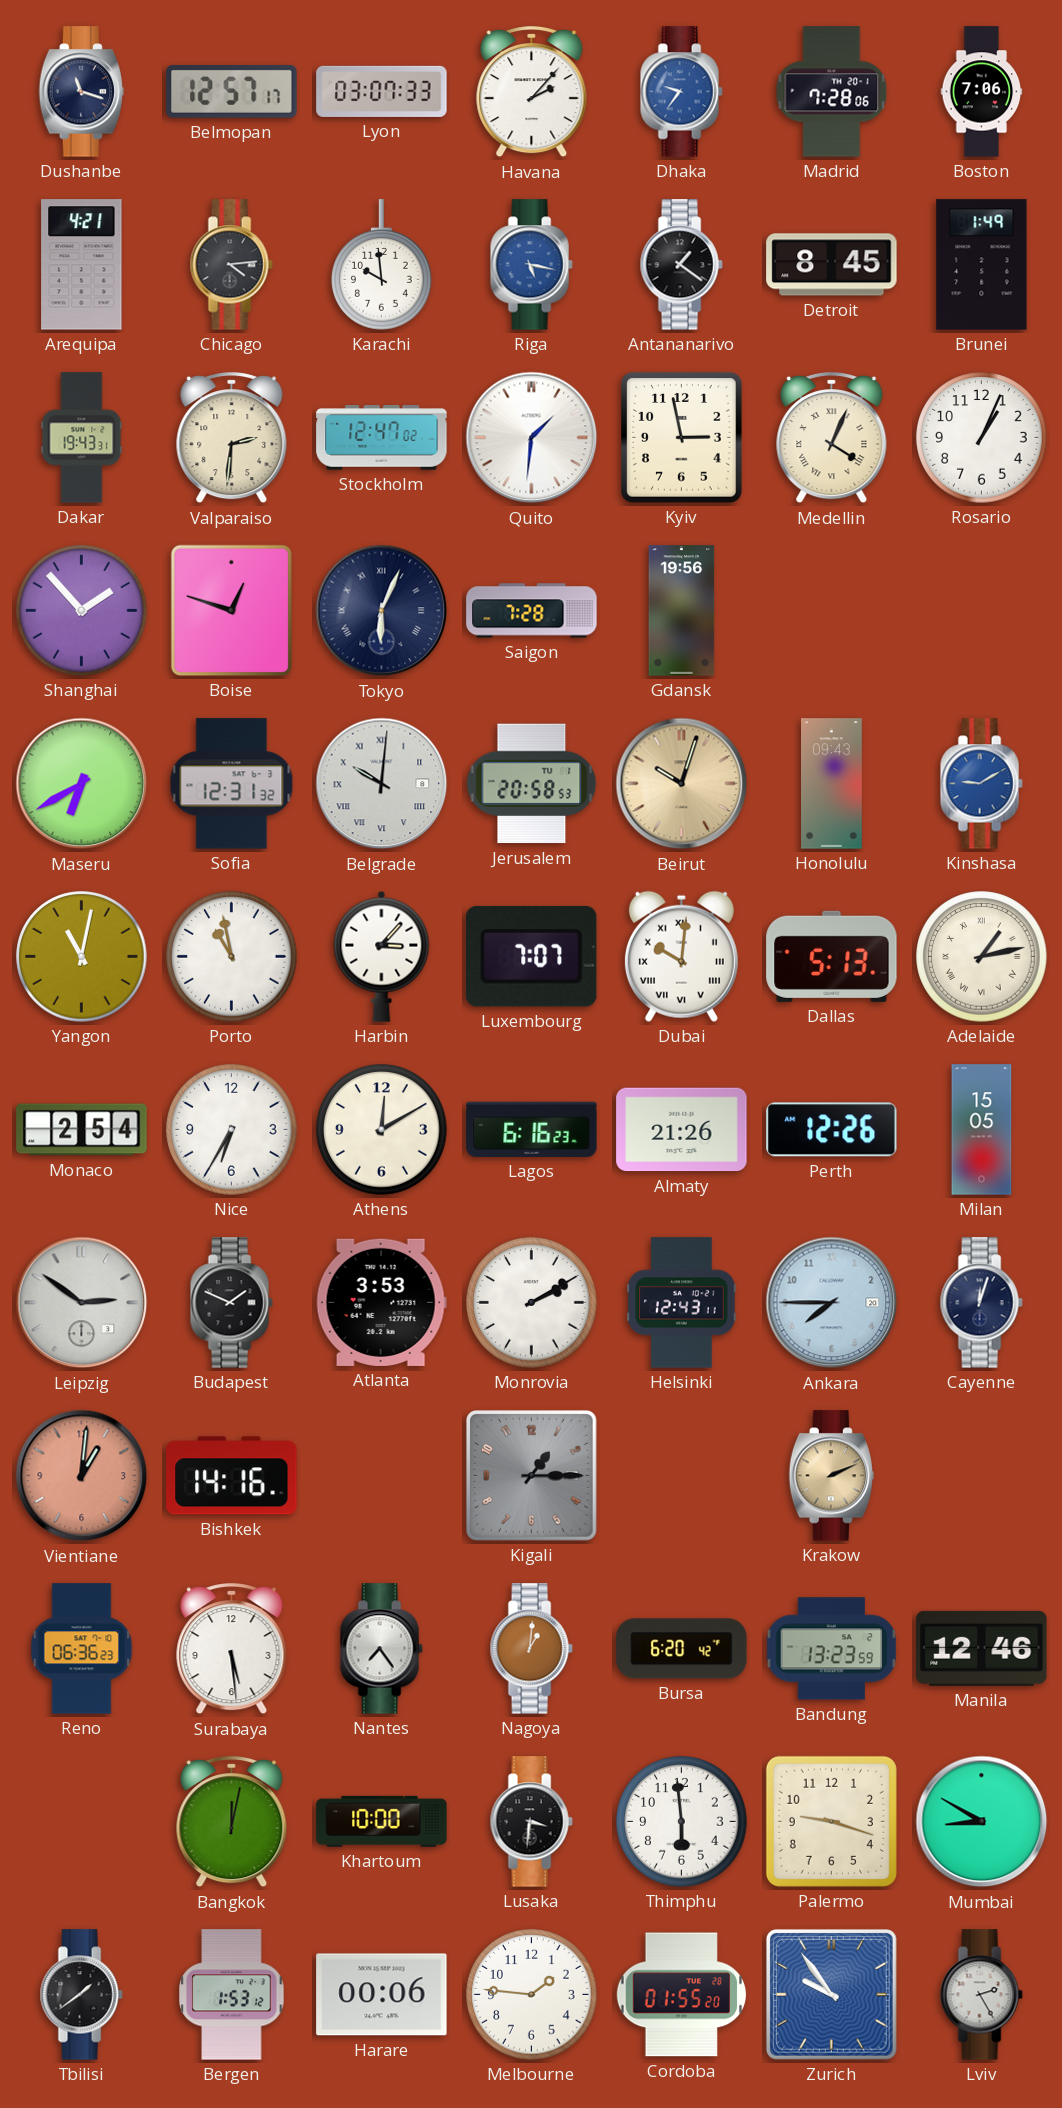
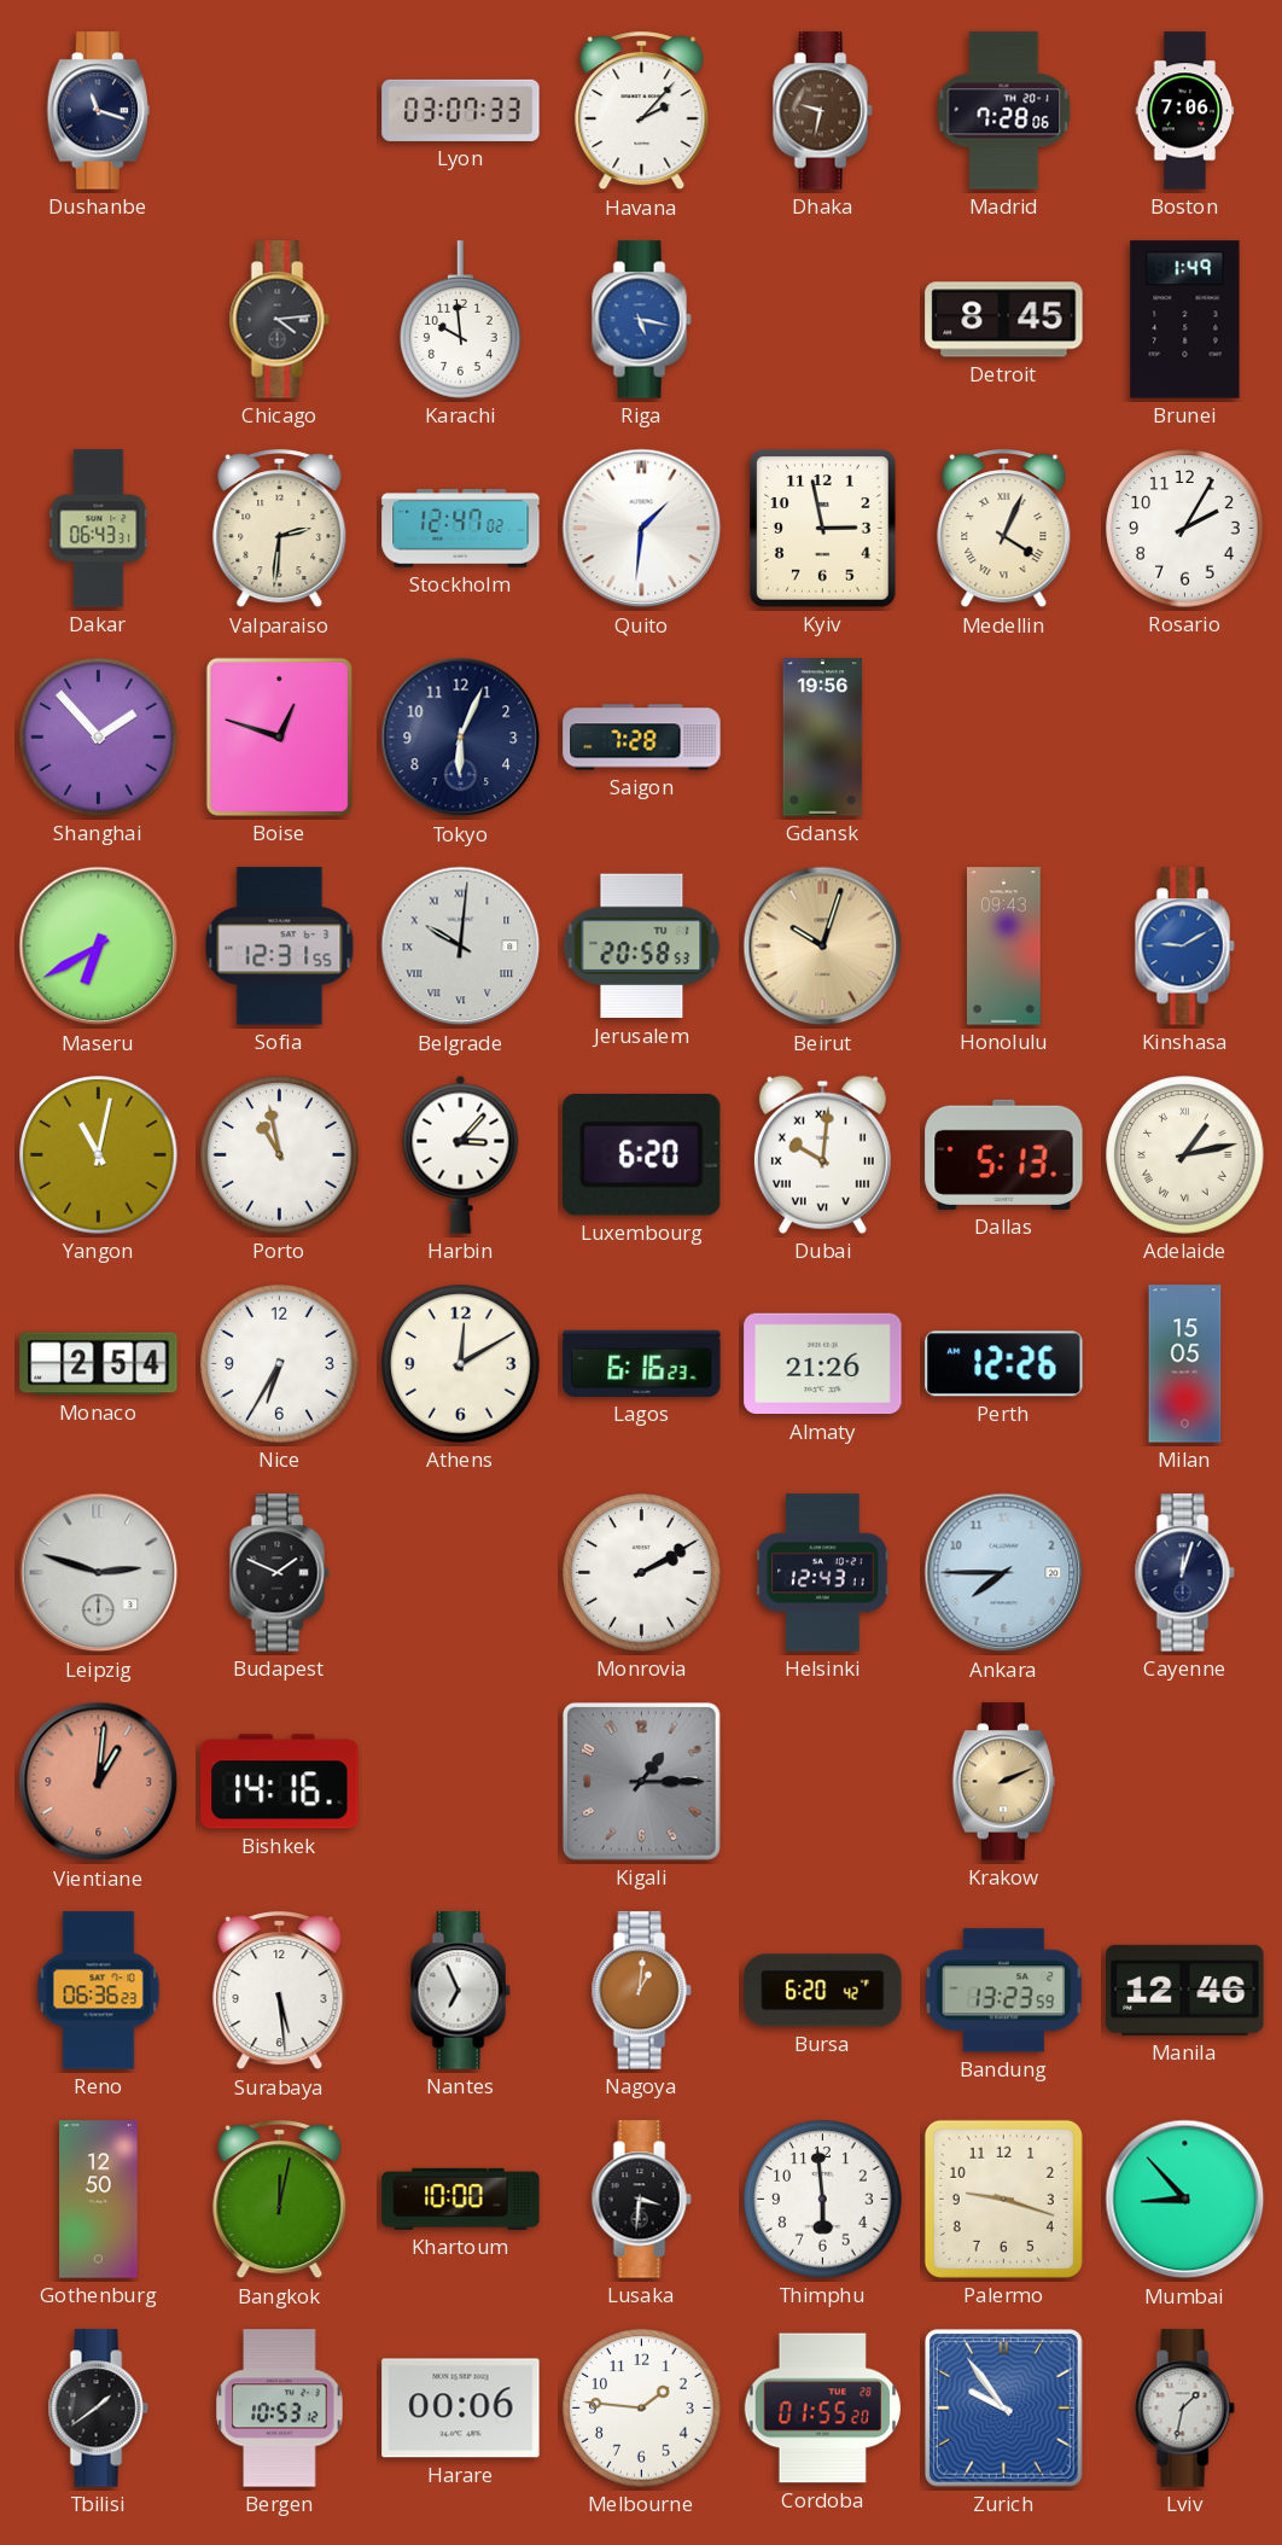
Belmopan: 12:57 -> none
Dhaka: 9:36 -> 9:32
Dhaka dial: blue -> brown
Arequipa: 4:21 -> none
Antananarivo: 1:21 -> none
Dakar: 19:43 -> 06:43
Rosario: 1:04 -> 2:05
Tokyo numerals: Roman -> Arabic
Sofia: 12:31:32 -> 12:31:55
Luxembourg: 7:07 -> 6:20
Leipzig: 2:51 -> 2:48
Atlanta: 3:53 -> none
Nantes: 7:24 -> 6:56
Gothenburg: none -> 12:50
Mumbai: 8:50 -> 8:53
Bergen: 1:53 -> 10:53
Lviv: 2:25 -> 1:32
